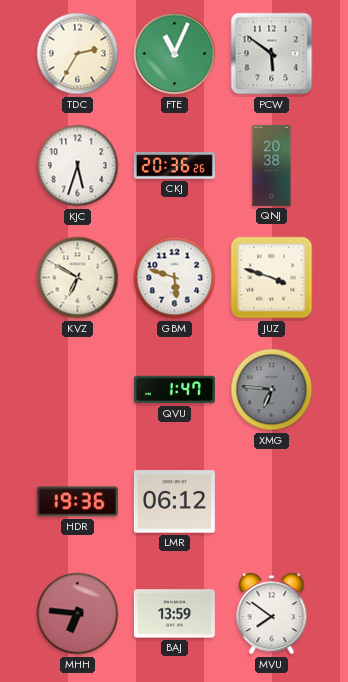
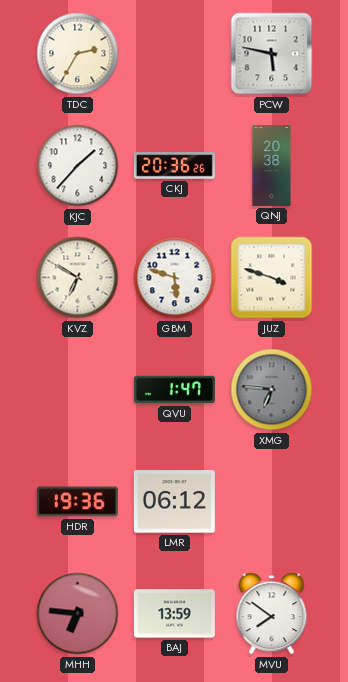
FTE: 11:04 -> none
PCW: 5:51 -> 5:47
KJC: 5:33 -> 1:37
